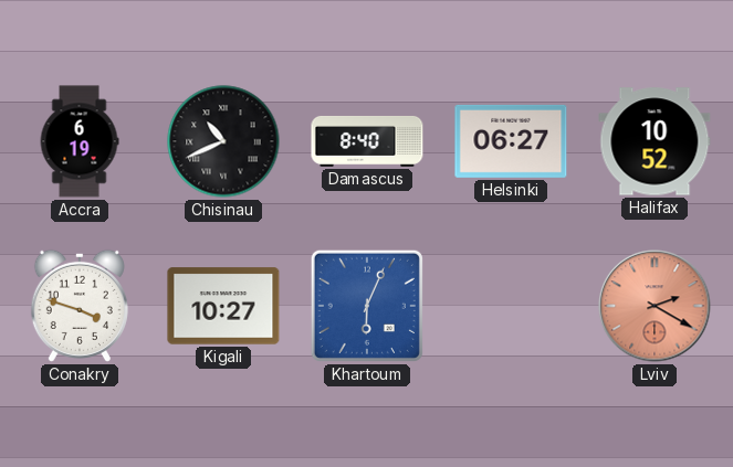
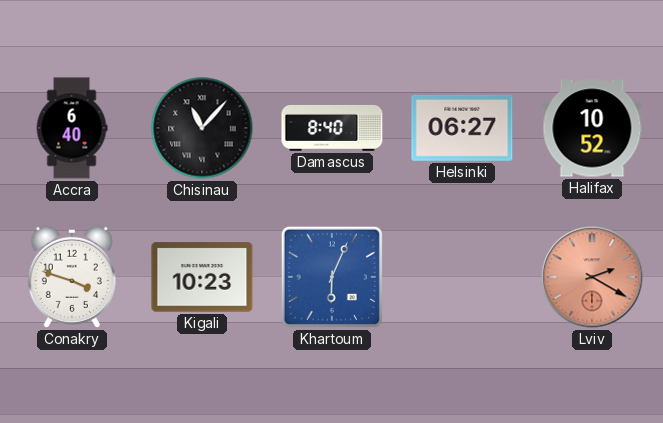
Accra: 6:19 -> 6:40
Chisinau: 10:41 -> 11:07
Kigali: 10:27 -> 10:23
